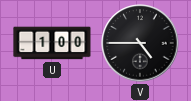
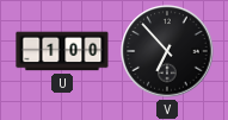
V: 4:45 -> 6:53
